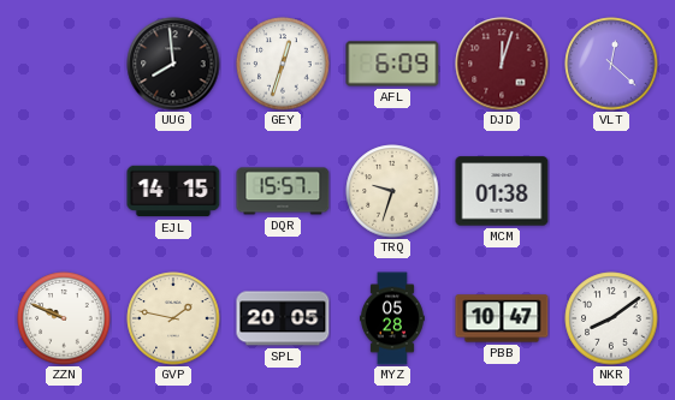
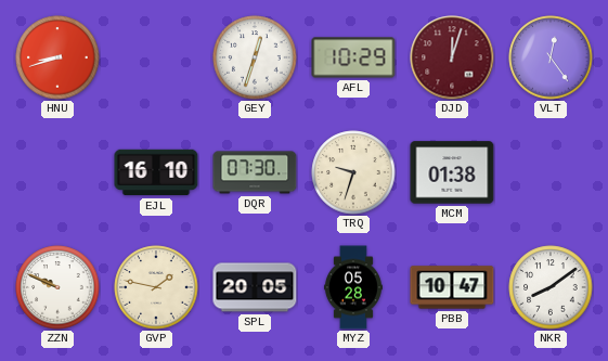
HNU: none -> 8:42
UUG: 7:59 -> none
AFL: 6:09 -> 10:29
VLT: 12:22 -> 12:24
EJL: 14:15 -> 16:10
DQR: 15:57 -> 07:30
